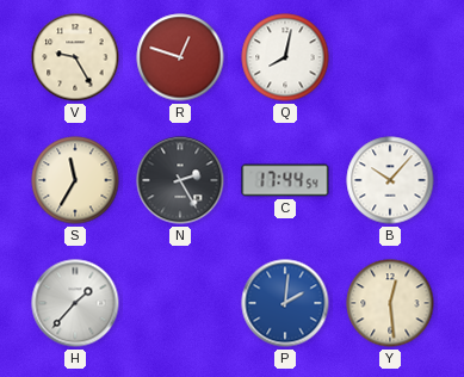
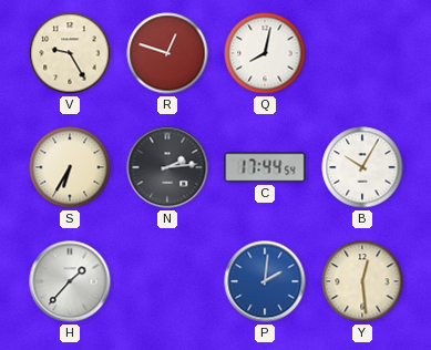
S: 11:35 -> 6:35
N: 2:25 -> 2:14
B: 10:07 -> 10:05
